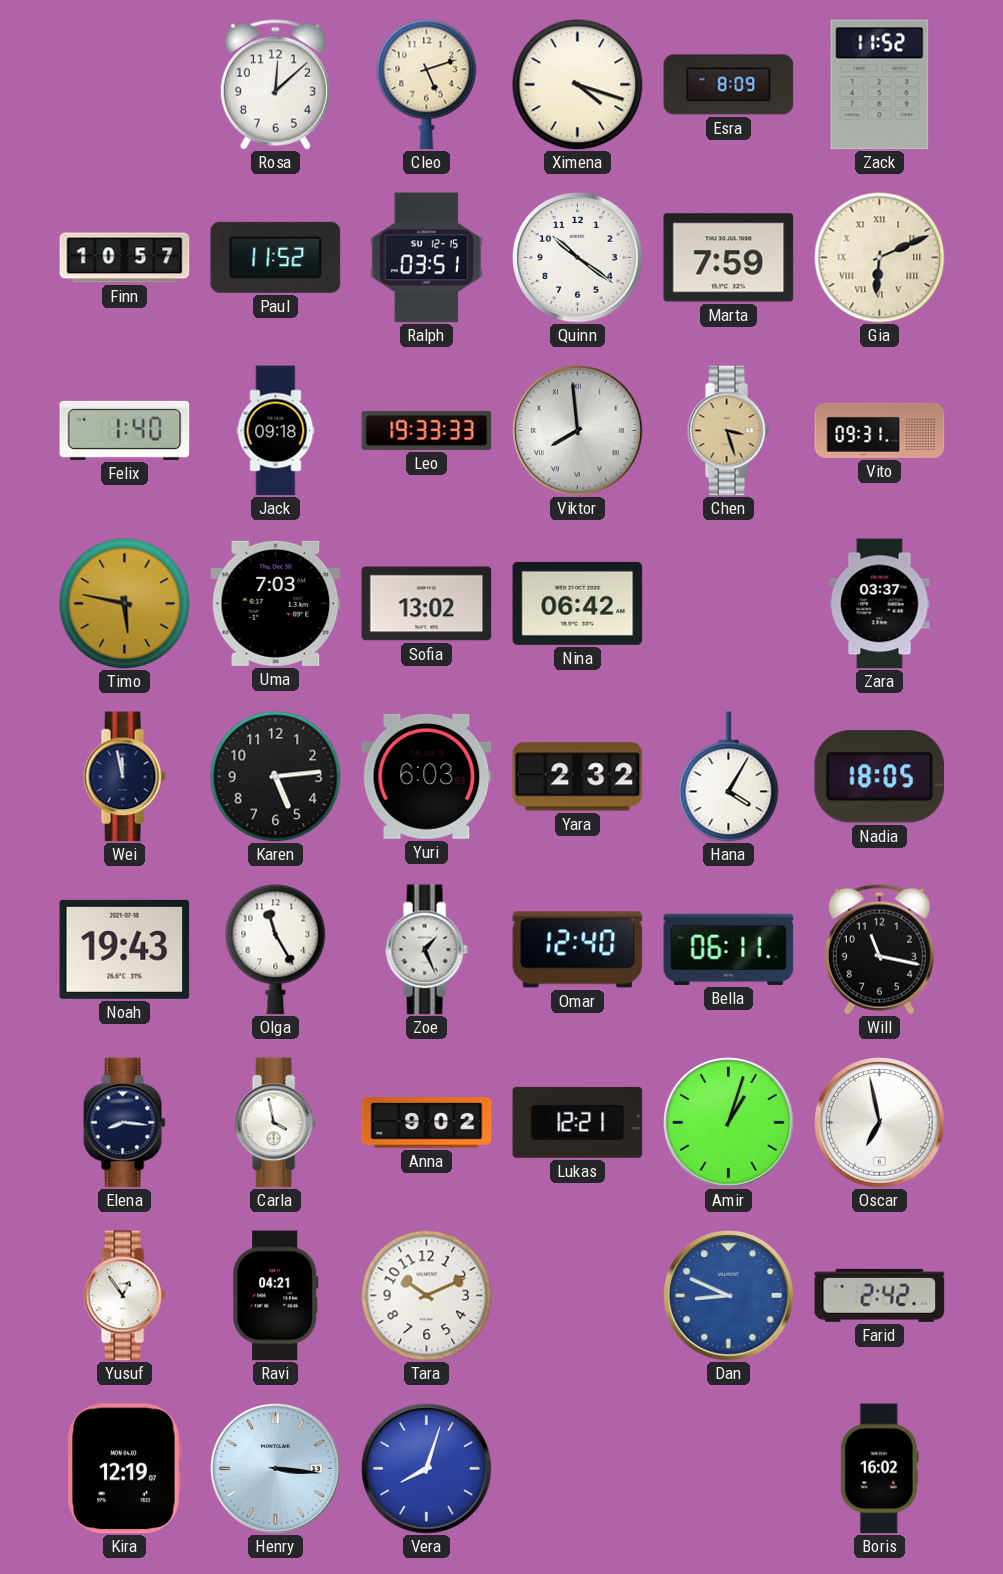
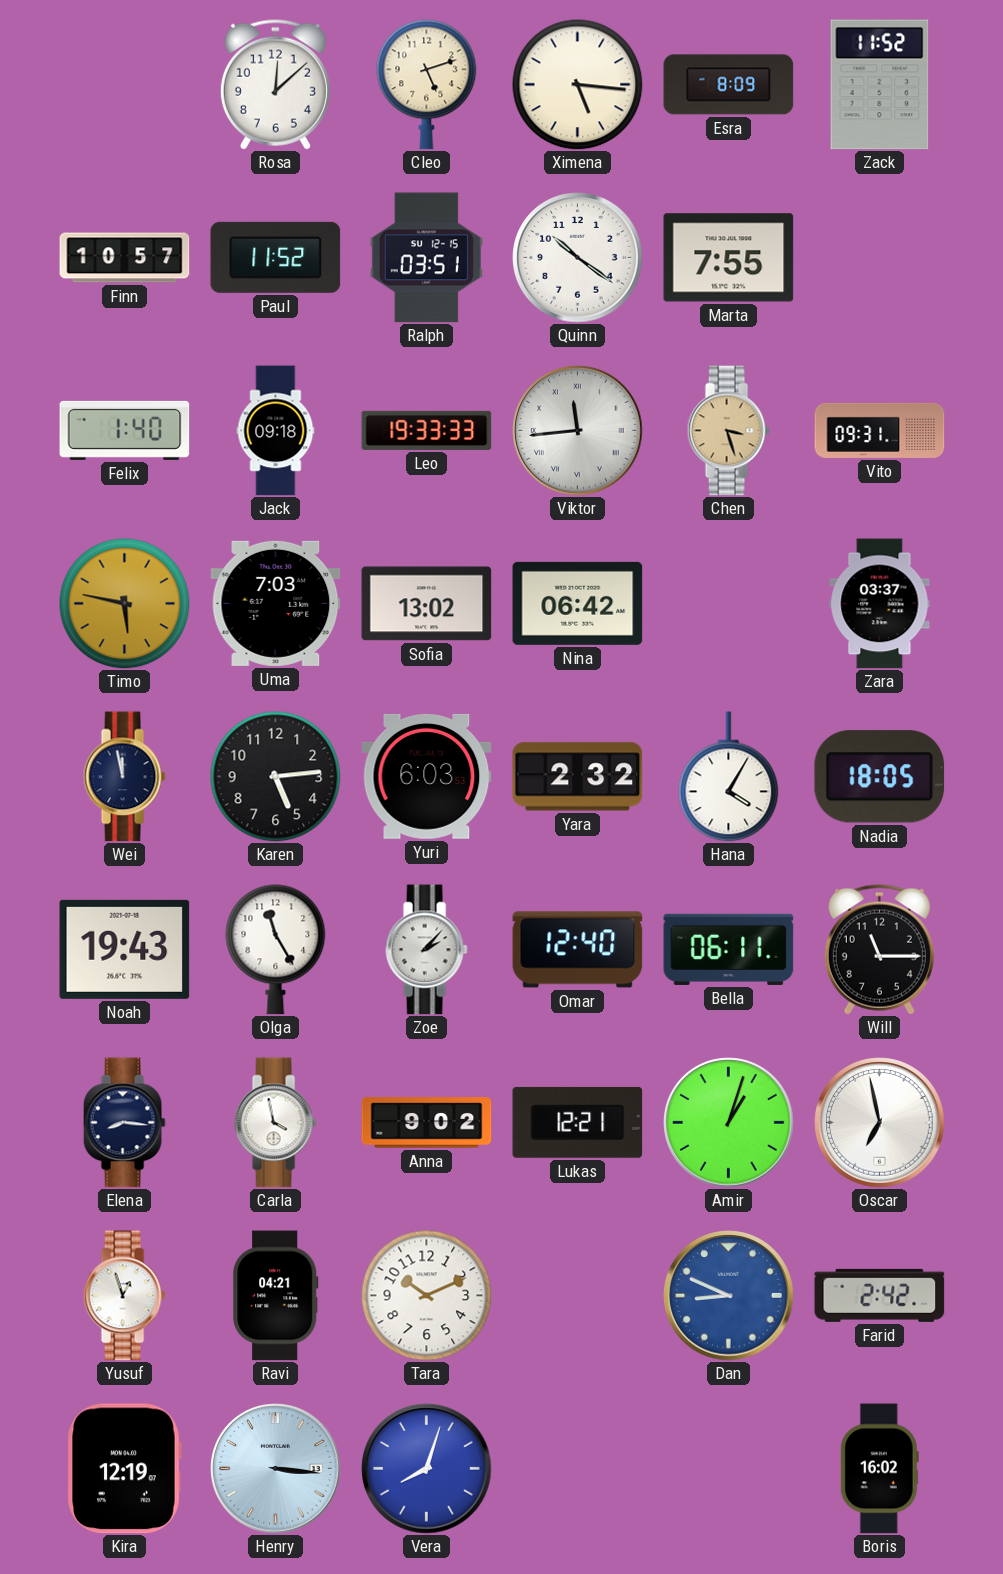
Ximena: 4:18 -> 5:16
Marta: 7:59 -> 7:55
Gia: 6:11 -> none
Viktor: 7:59 -> 11:44
Zoe: 1:26 -> 2:07
Will: 11:17 -> 11:15
Yusuf: 12:54 -> 12:57
